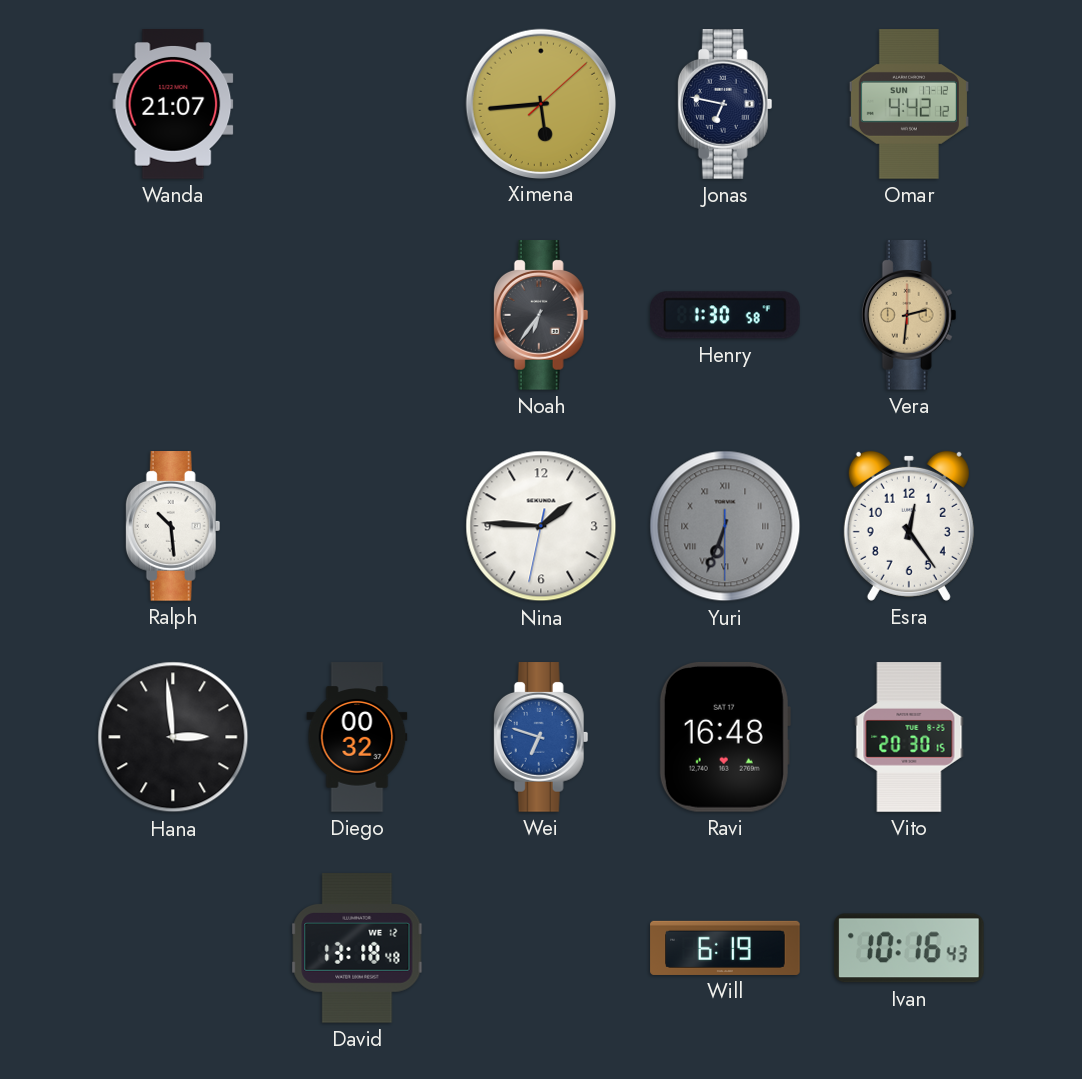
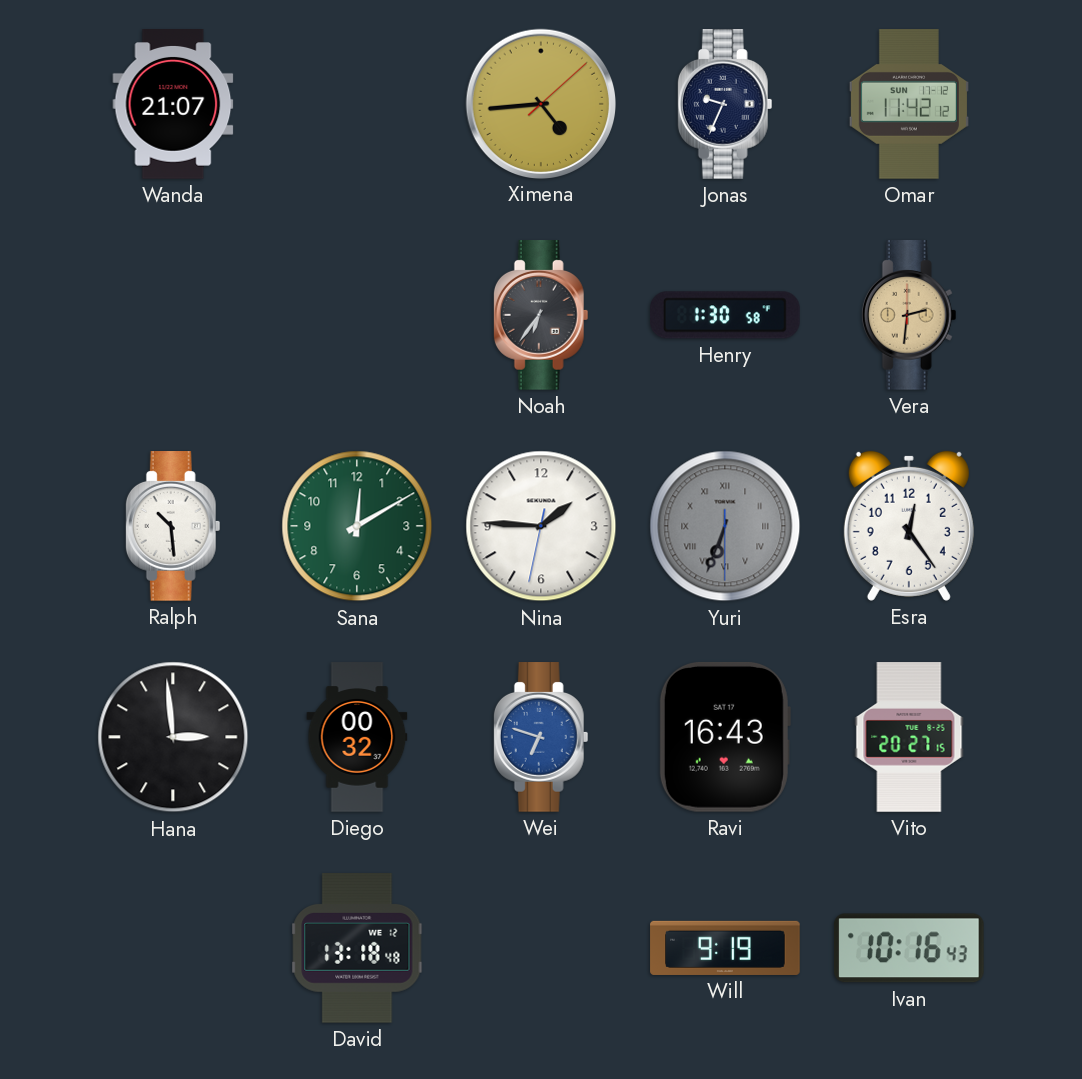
Ximena: 5:44 -> 4:44
Jonas: 6:47 -> 9:34
Omar: 4:42 -> 11:42
Sana: none -> 12:10
Ravi: 16:48 -> 16:43
Vito: 20:30 -> 20:27
Will: 6:19 -> 9:19
